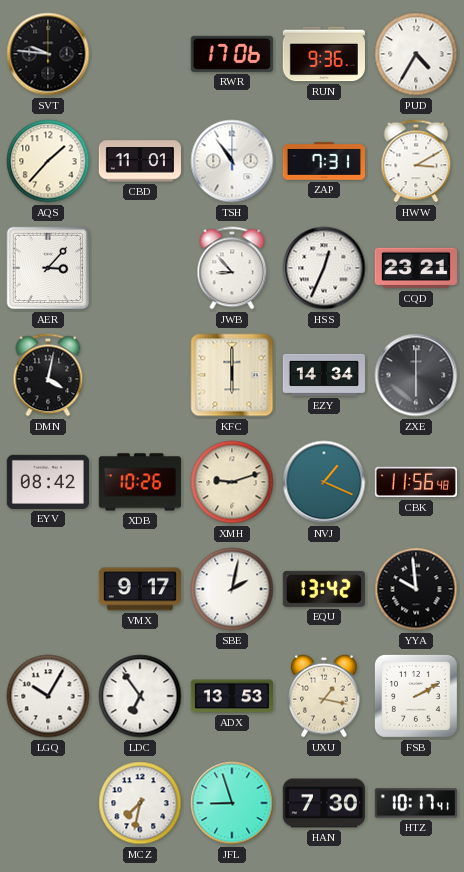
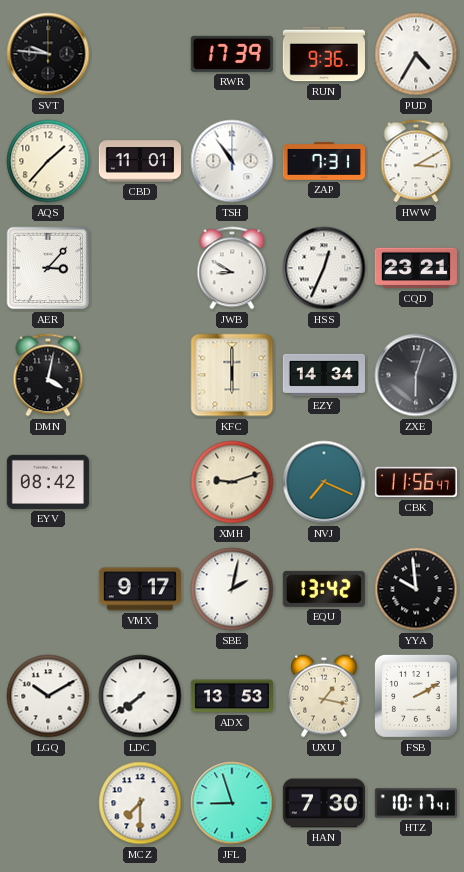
RWR: 17:06 -> 17:39
JWB: 8:53 -> 8:50
ZXE: 6:00 -> 6:03
XDB: 10:26 -> none
NVJ: 1:19 -> 7:19
CBK: 11:56:48 -> 11:56:47
LGQ: 10:05 -> 10:10
LDC: 6:54 -> 7:39
MCZ: 7:32 -> 7:30
